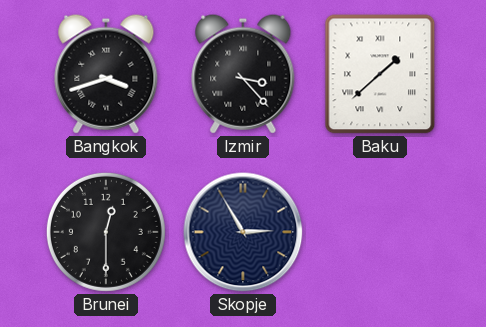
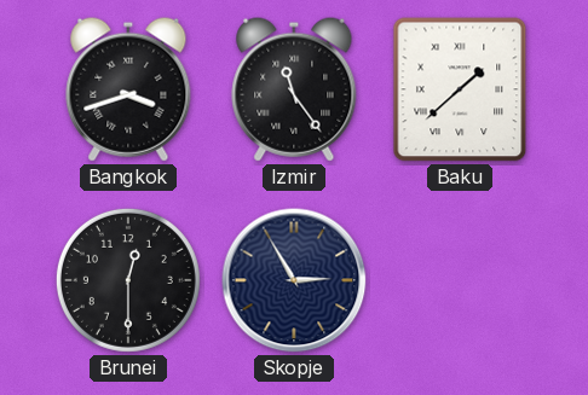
Izmir: 3:23 -> 11:24
